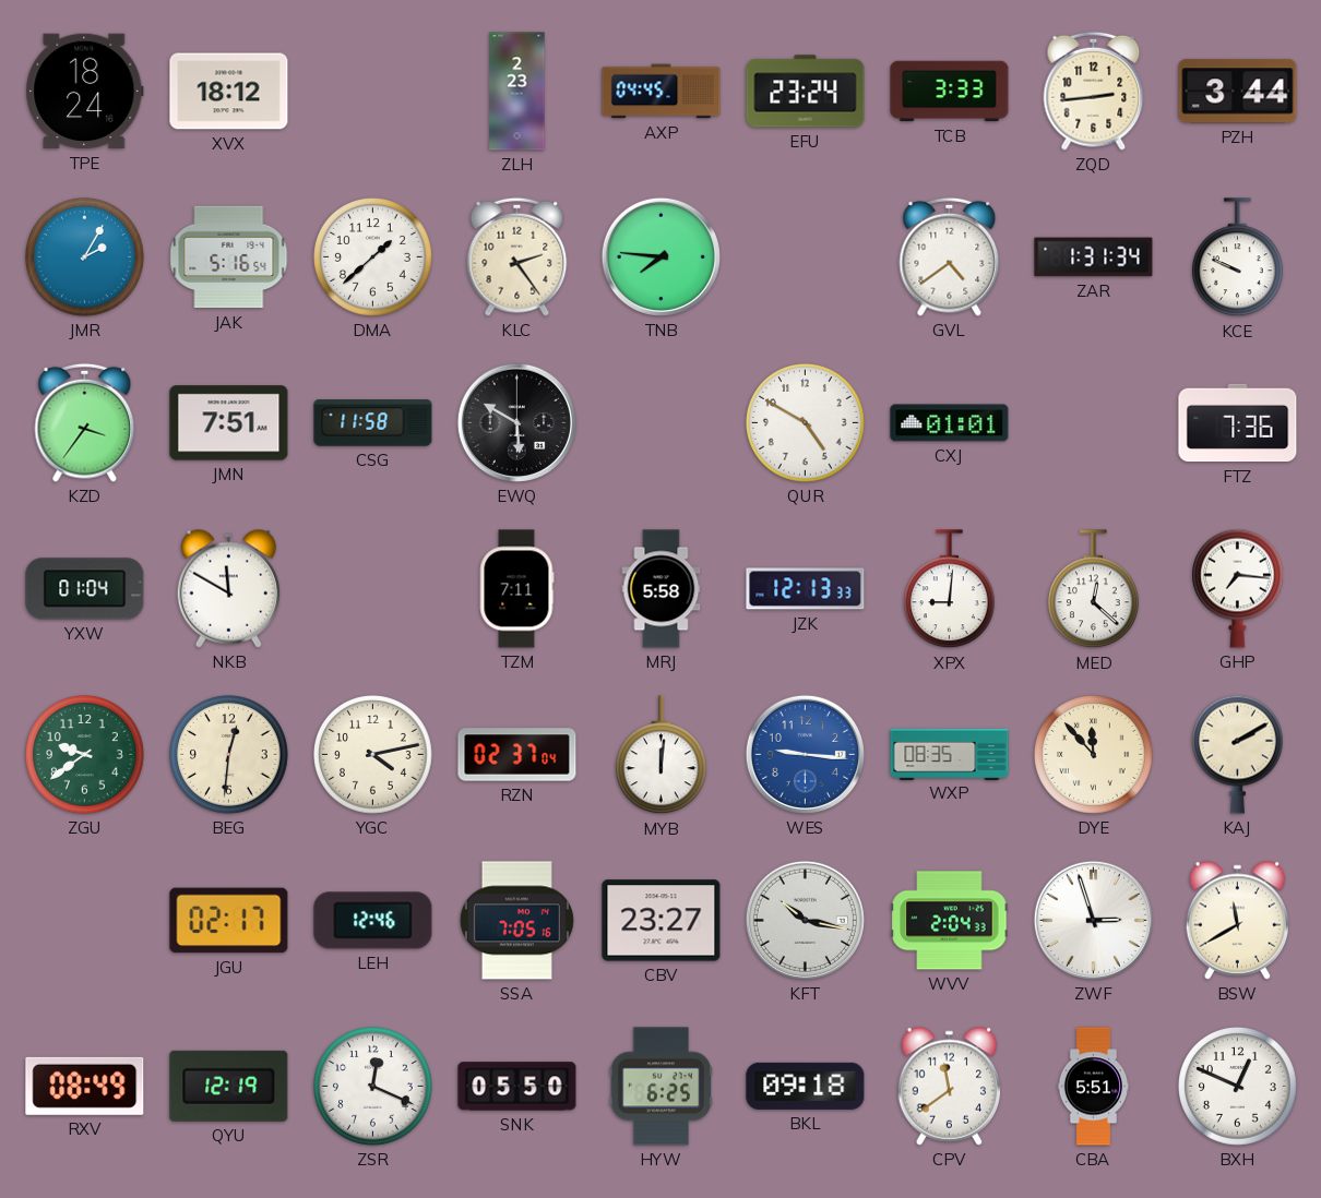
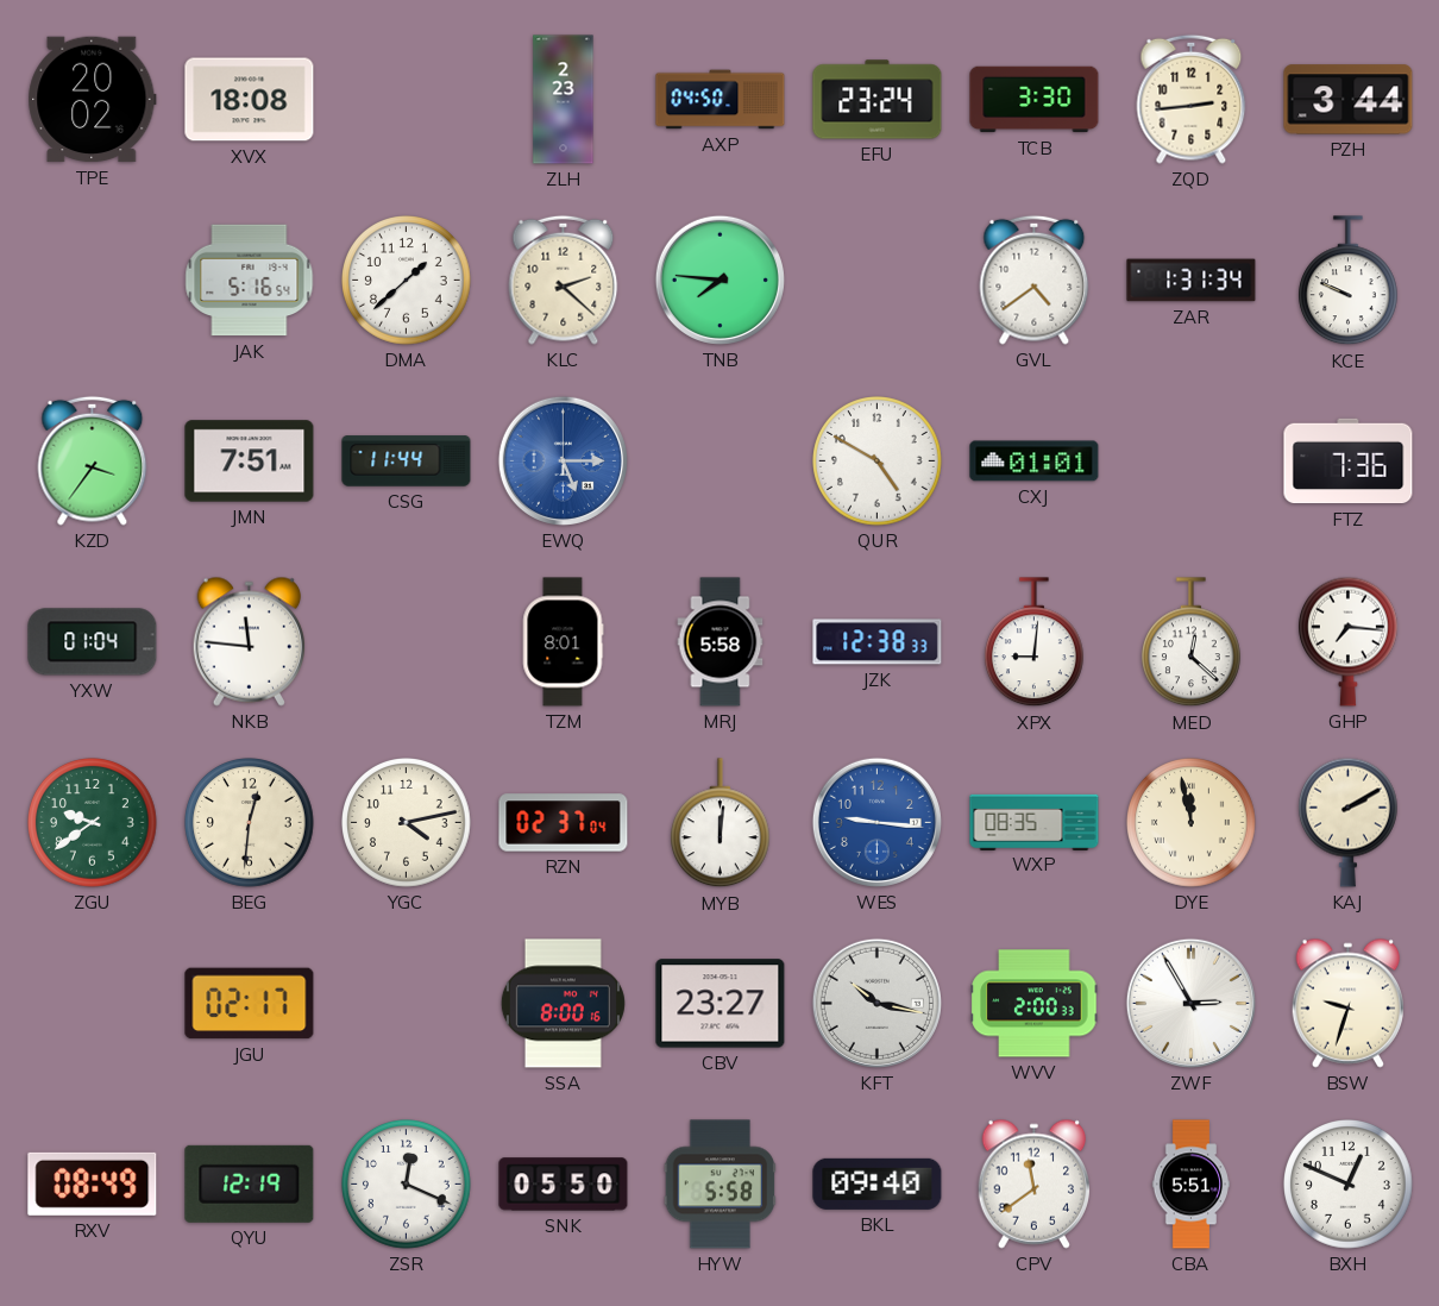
TPE: 18:24 -> 20:02
XVX: 18:12 -> 18:08
AXP: 04:45 -> 04:50
TCB: 3:33 -> 3:30
JMR: 2:05 -> none
KLC: 2:24 -> 2:22
CSG: 11:58 -> 11:44
EWQ: 5:50 -> 5:15
EWQ dial: black -> blue
NKB: 11:50 -> 11:46
TZM: 7:11 -> 8:01
JZK: 12:13 -> 12:38
DYE: 11:53 -> 11:58
LEH: 12:46 -> none
SSA: 7:05 -> 8:00
WVV: 2:04 -> 2:00
ZWF: 2:57 -> 2:55
BSW: 11:40 -> 9:33
HYW: 6:25 -> 5:58
BKL: 09:18 -> 09:40
